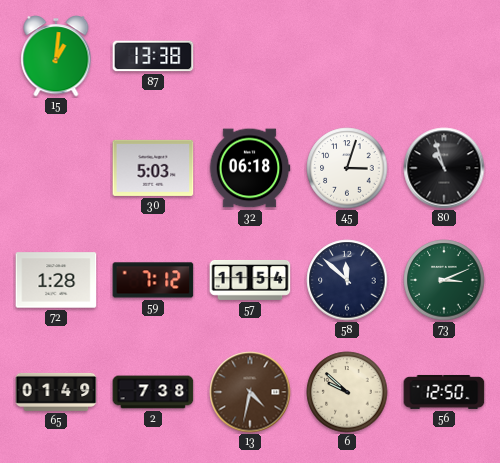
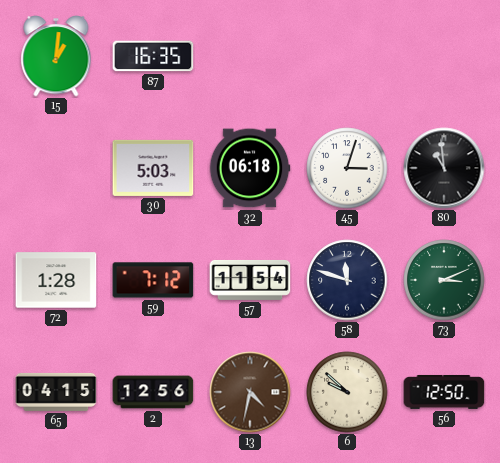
87: 13:38 -> 16:35
80: 10:57 -> 10:59
58: 11:52 -> 11:48
65: 01:49 -> 04:15
2: 7:38 -> 12:56
